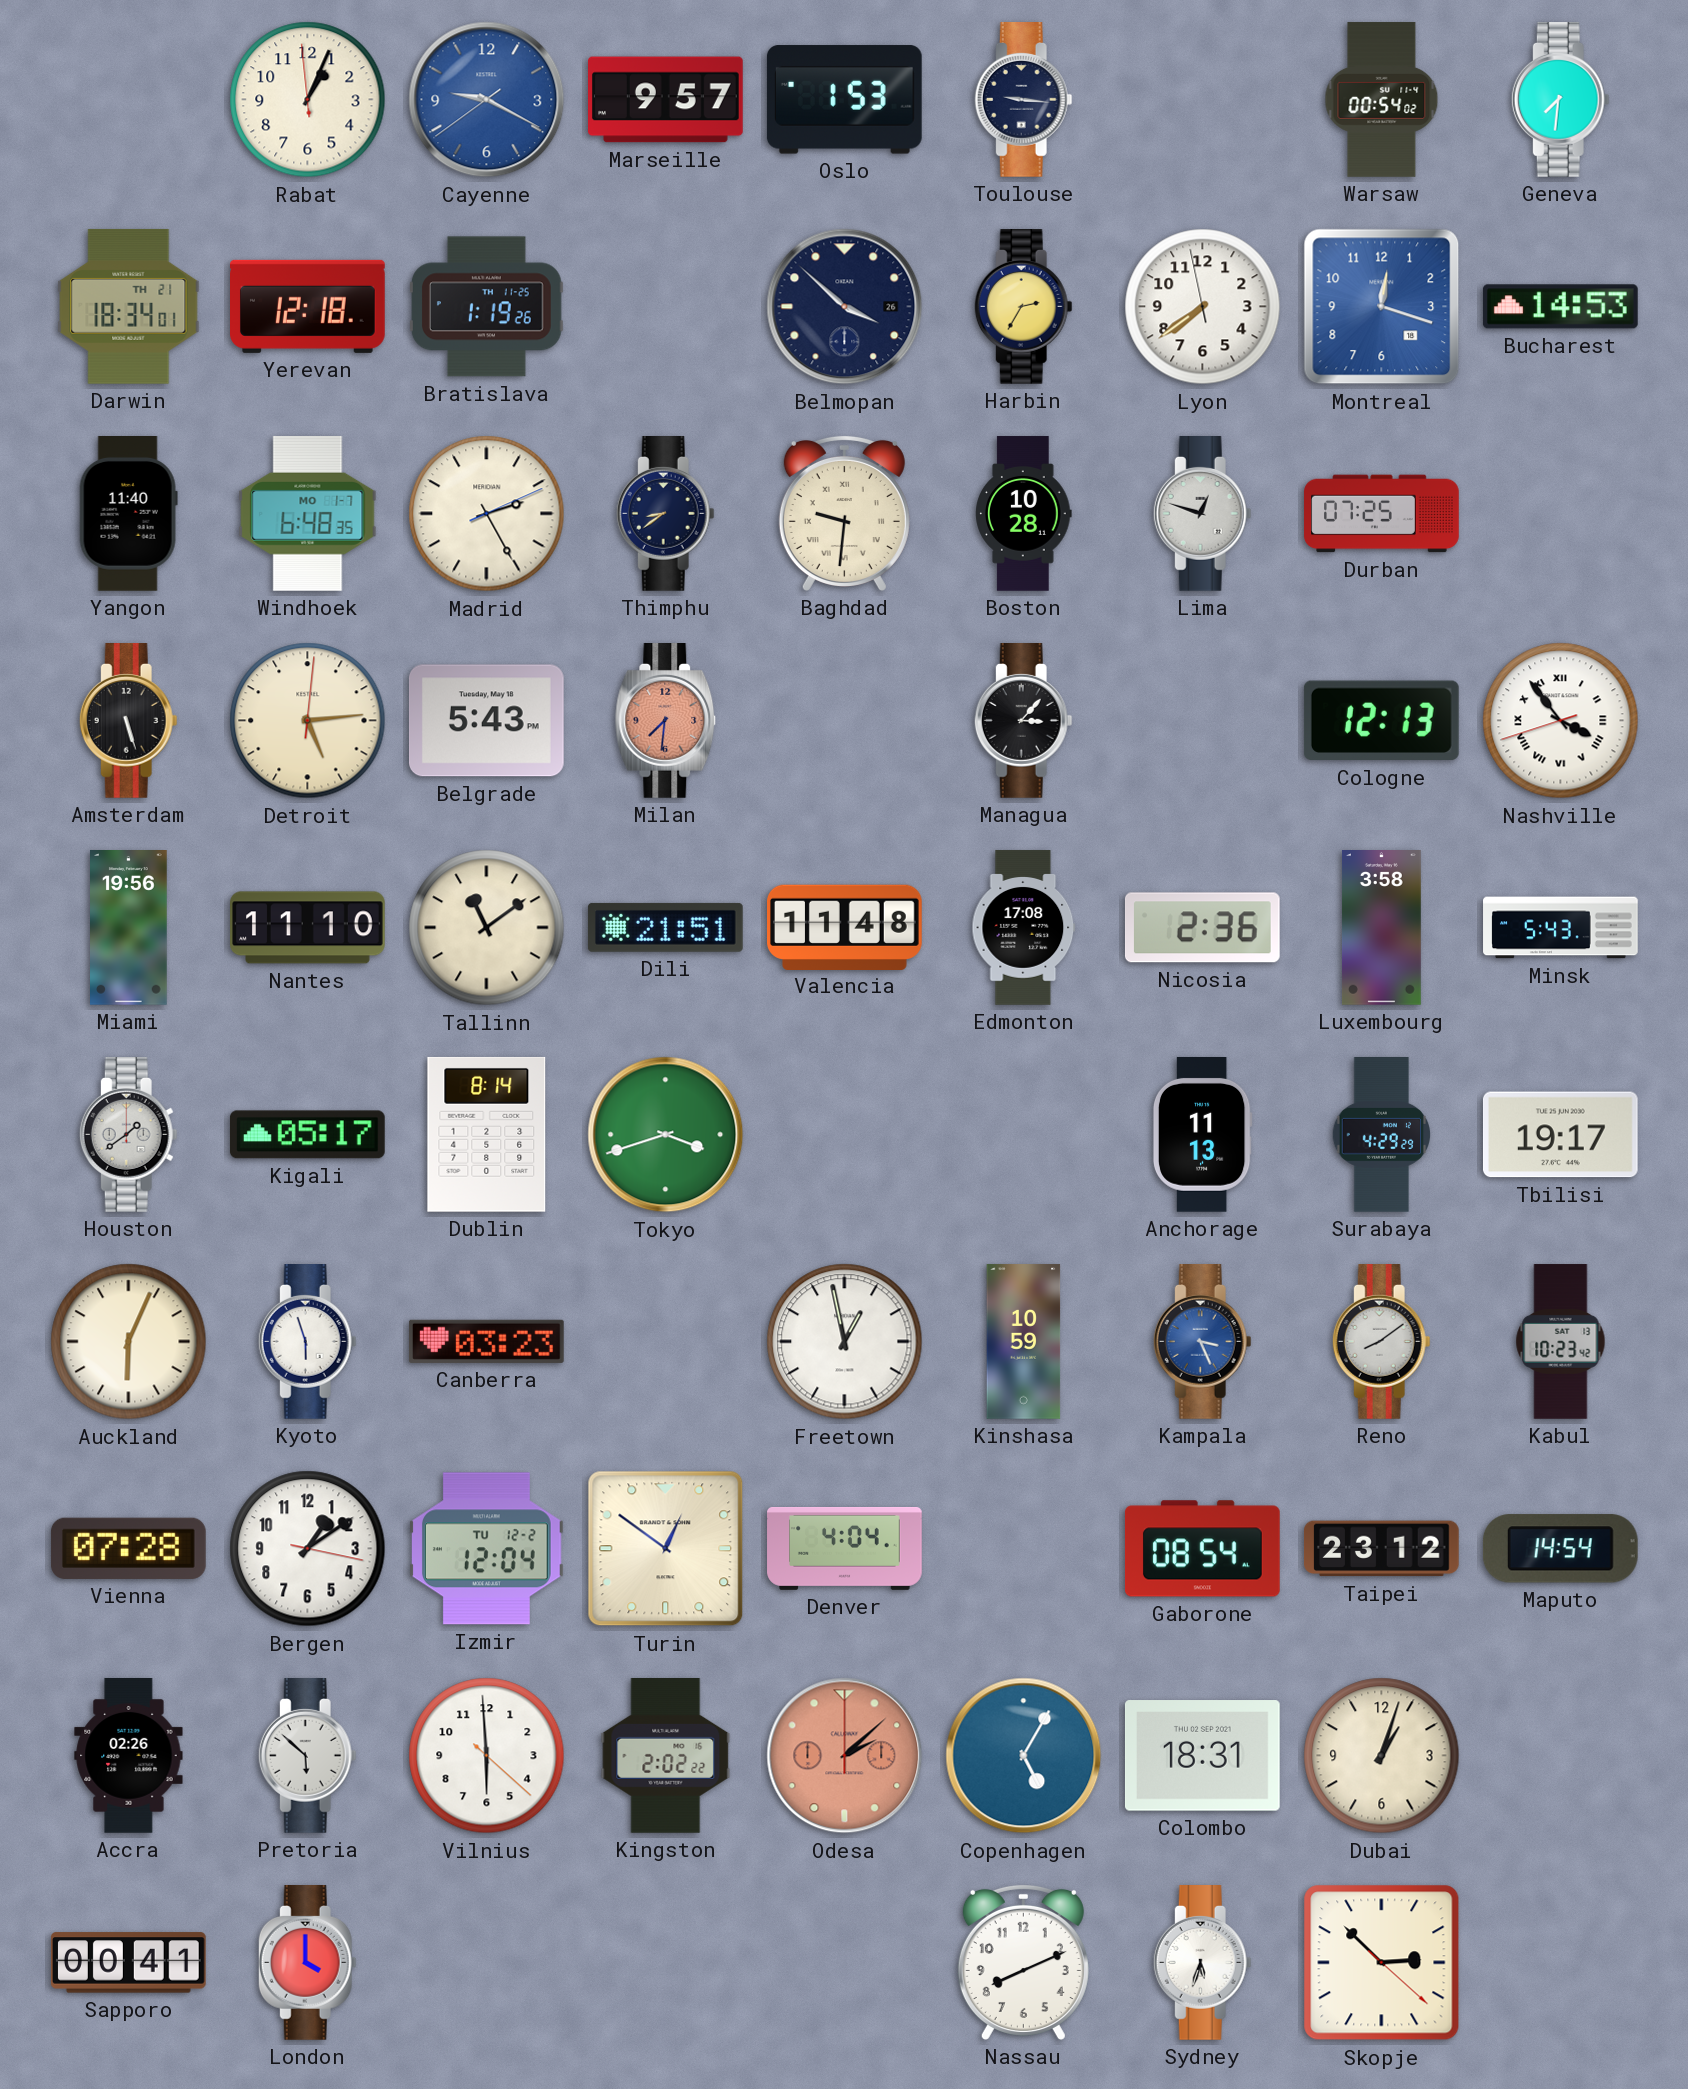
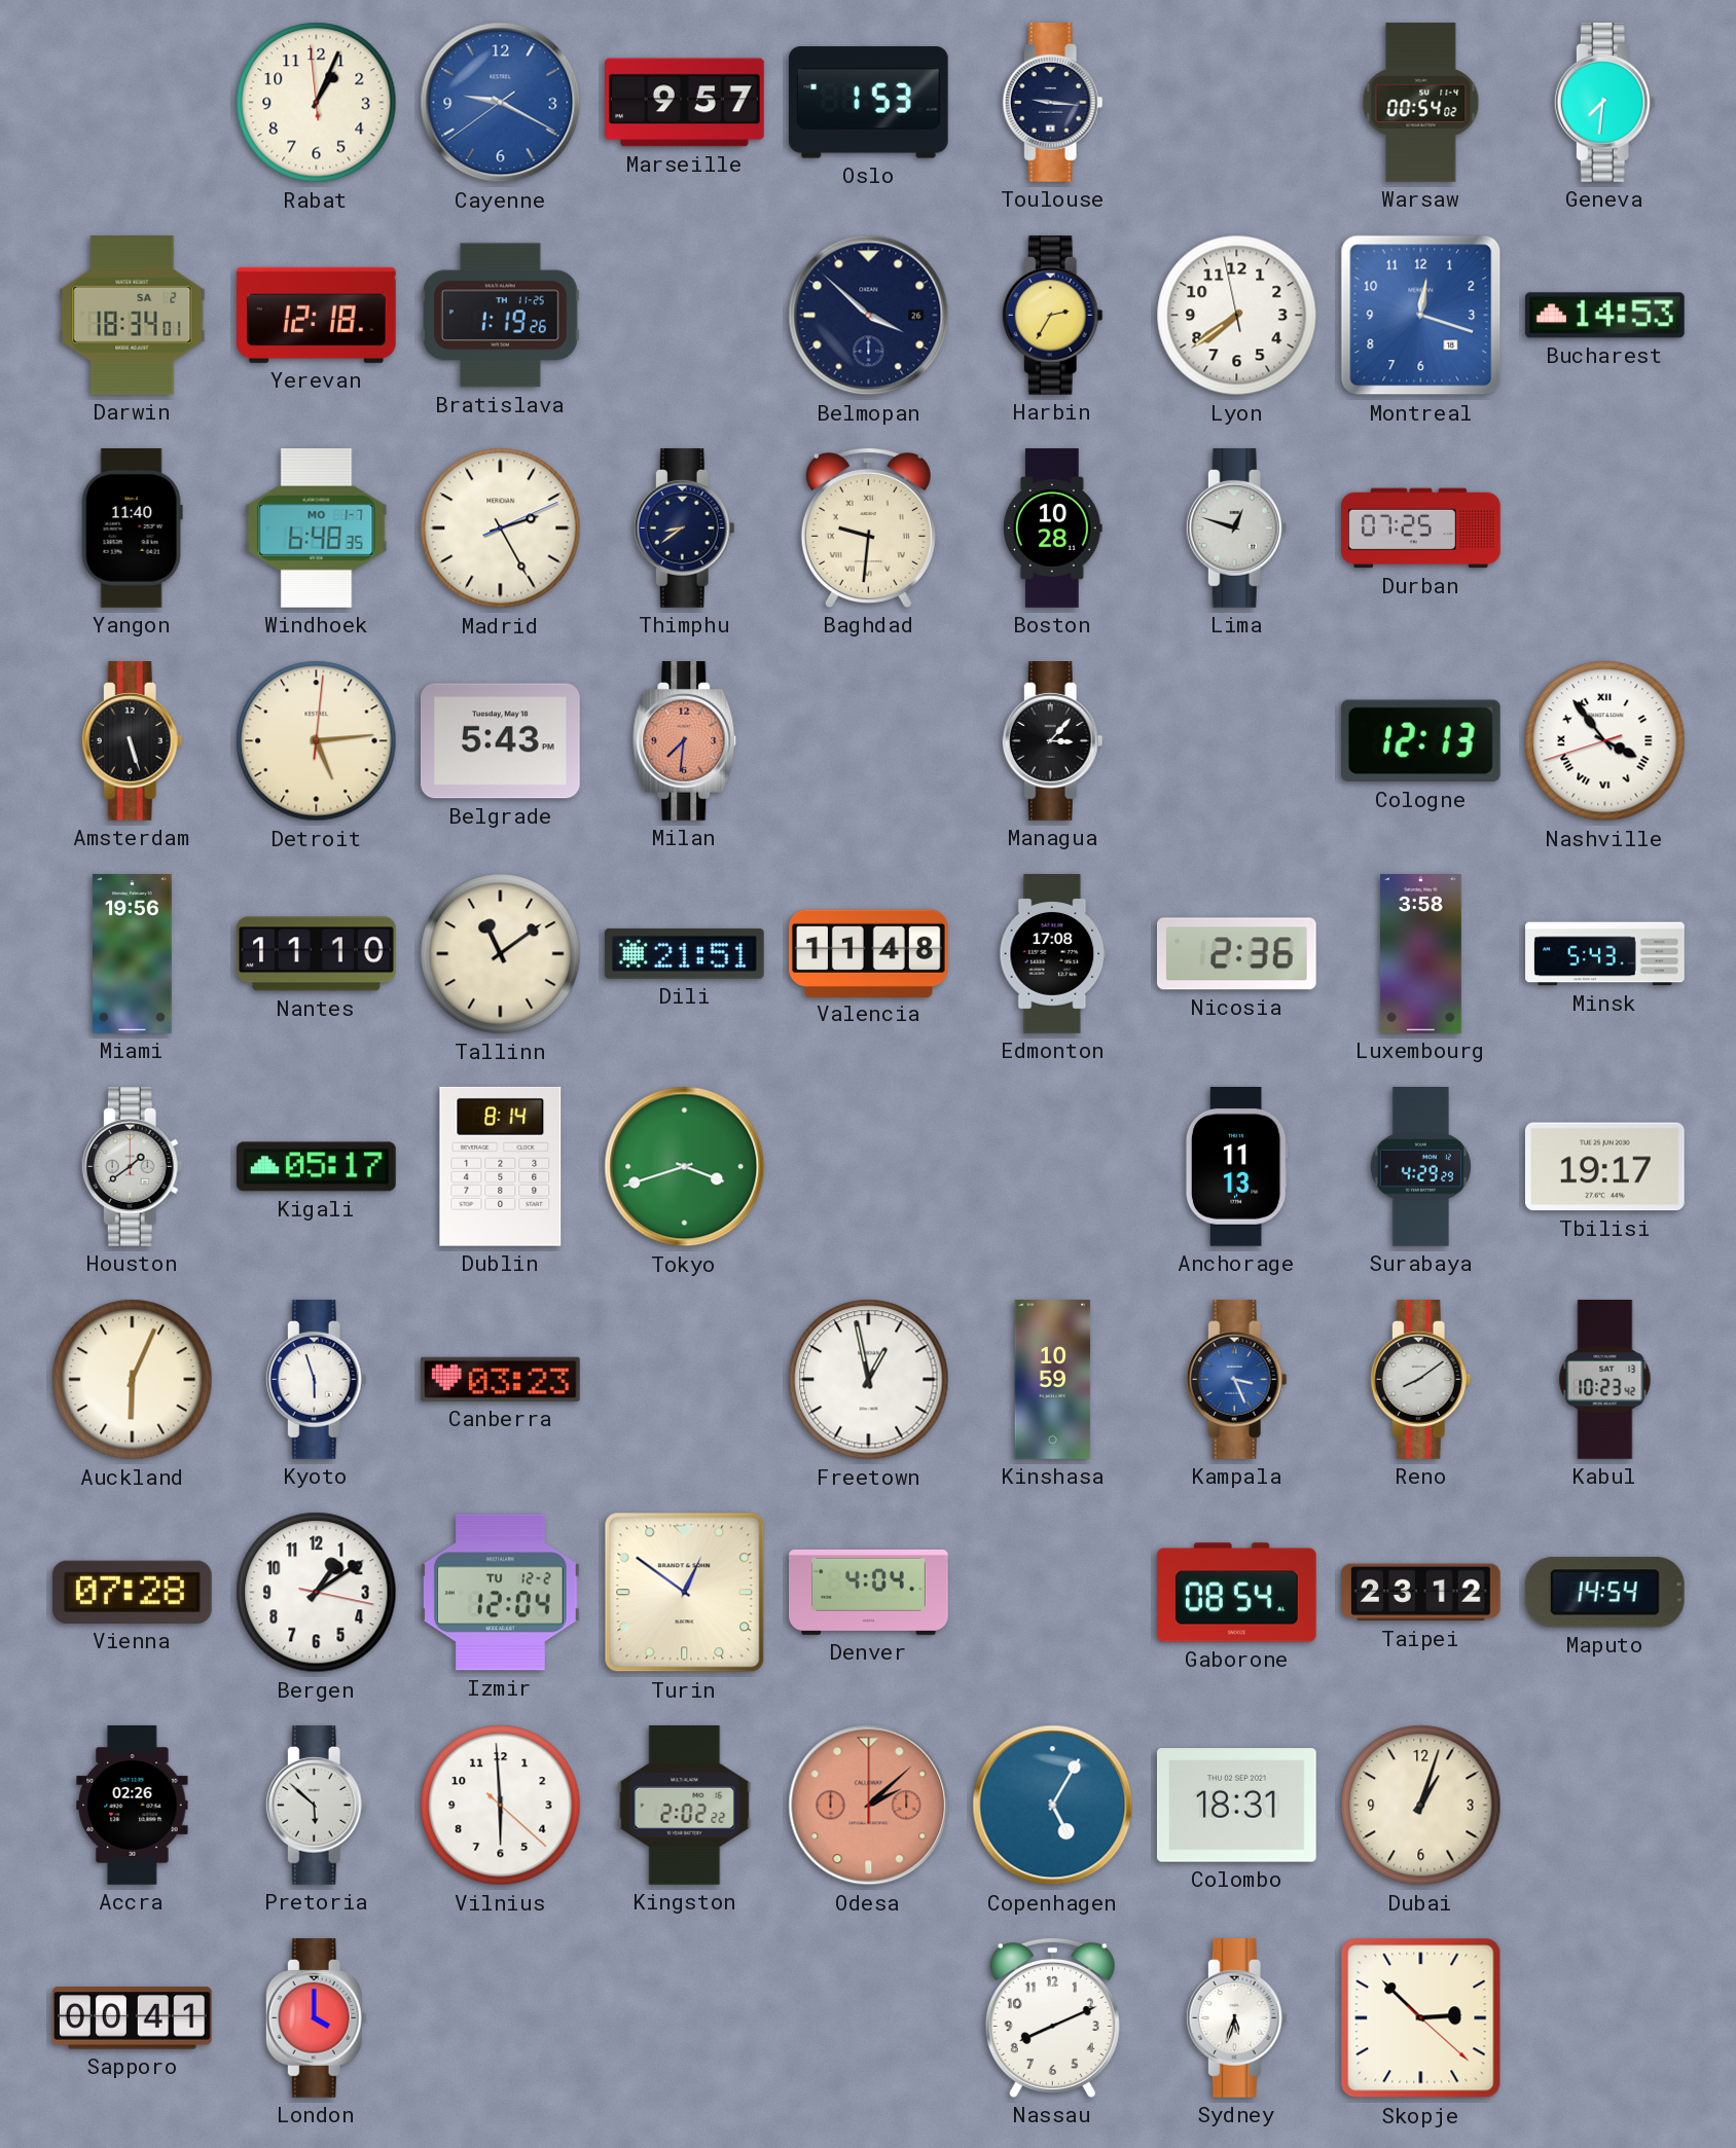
Darwin date: TH 21 -> SA 2
